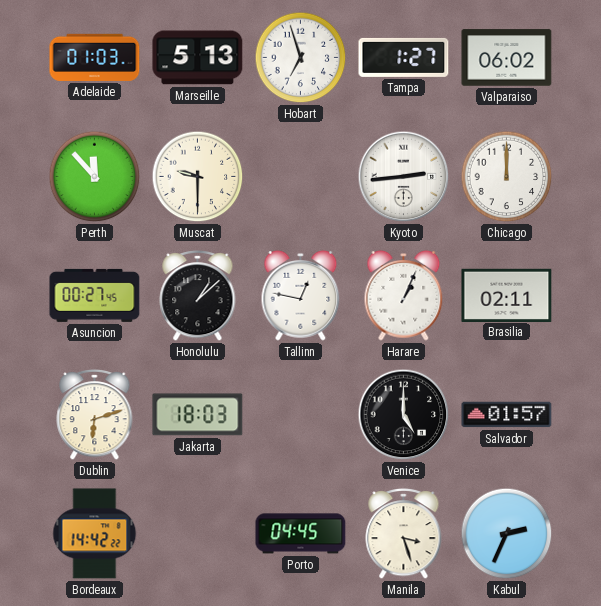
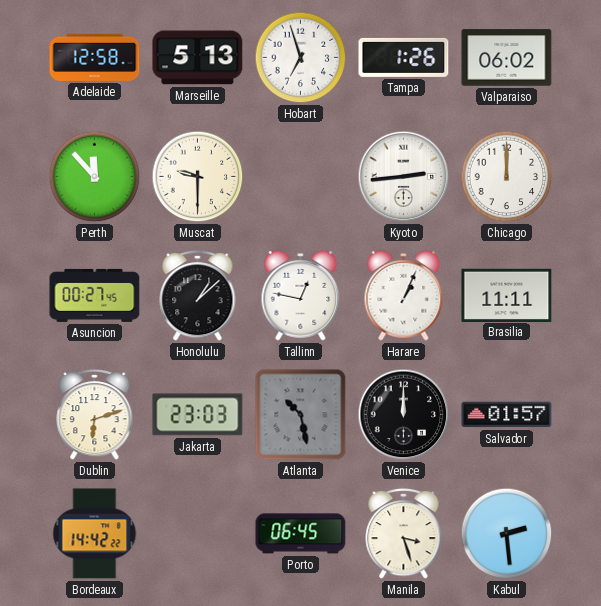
Adelaide: 01:03 -> 12:58
Tampa: 1:27 -> 1:26
Brasilia: 02:11 -> 11:11
Jakarta: 18:03 -> 23:03
Atlanta: none -> 10:28
Venice: 5:00 -> 12:00
Porto: 04:45 -> 06:45
Kabul: 2:34 -> 2:29
